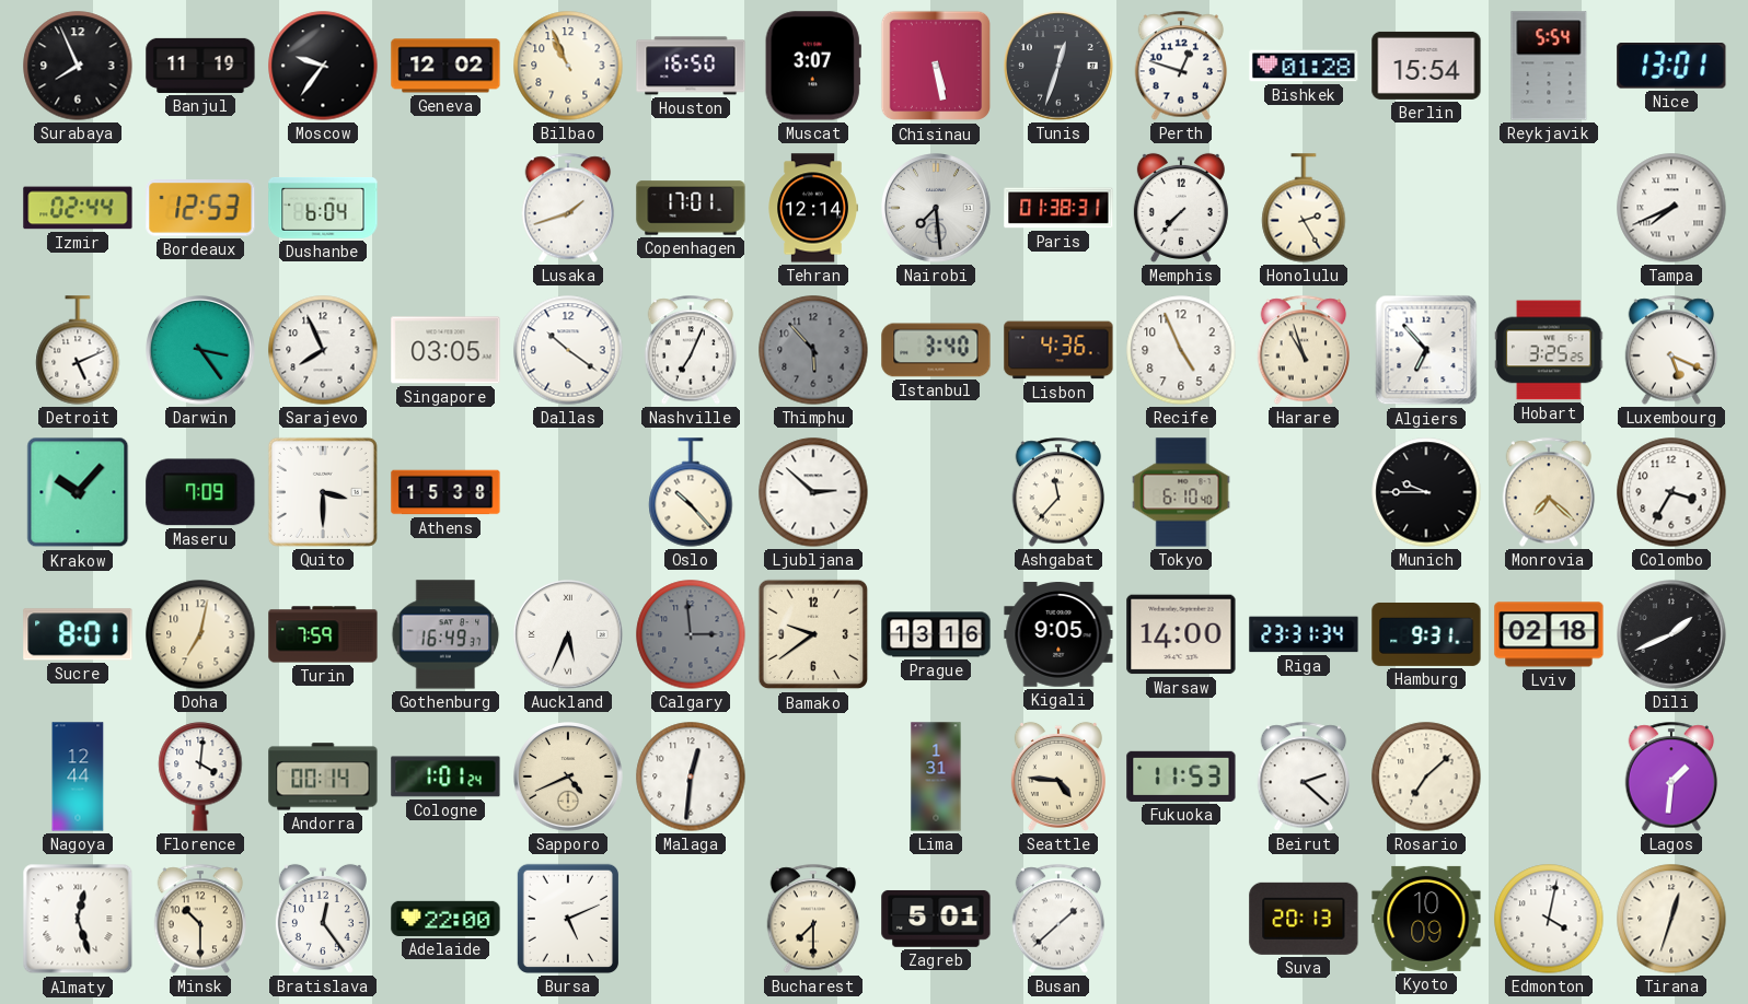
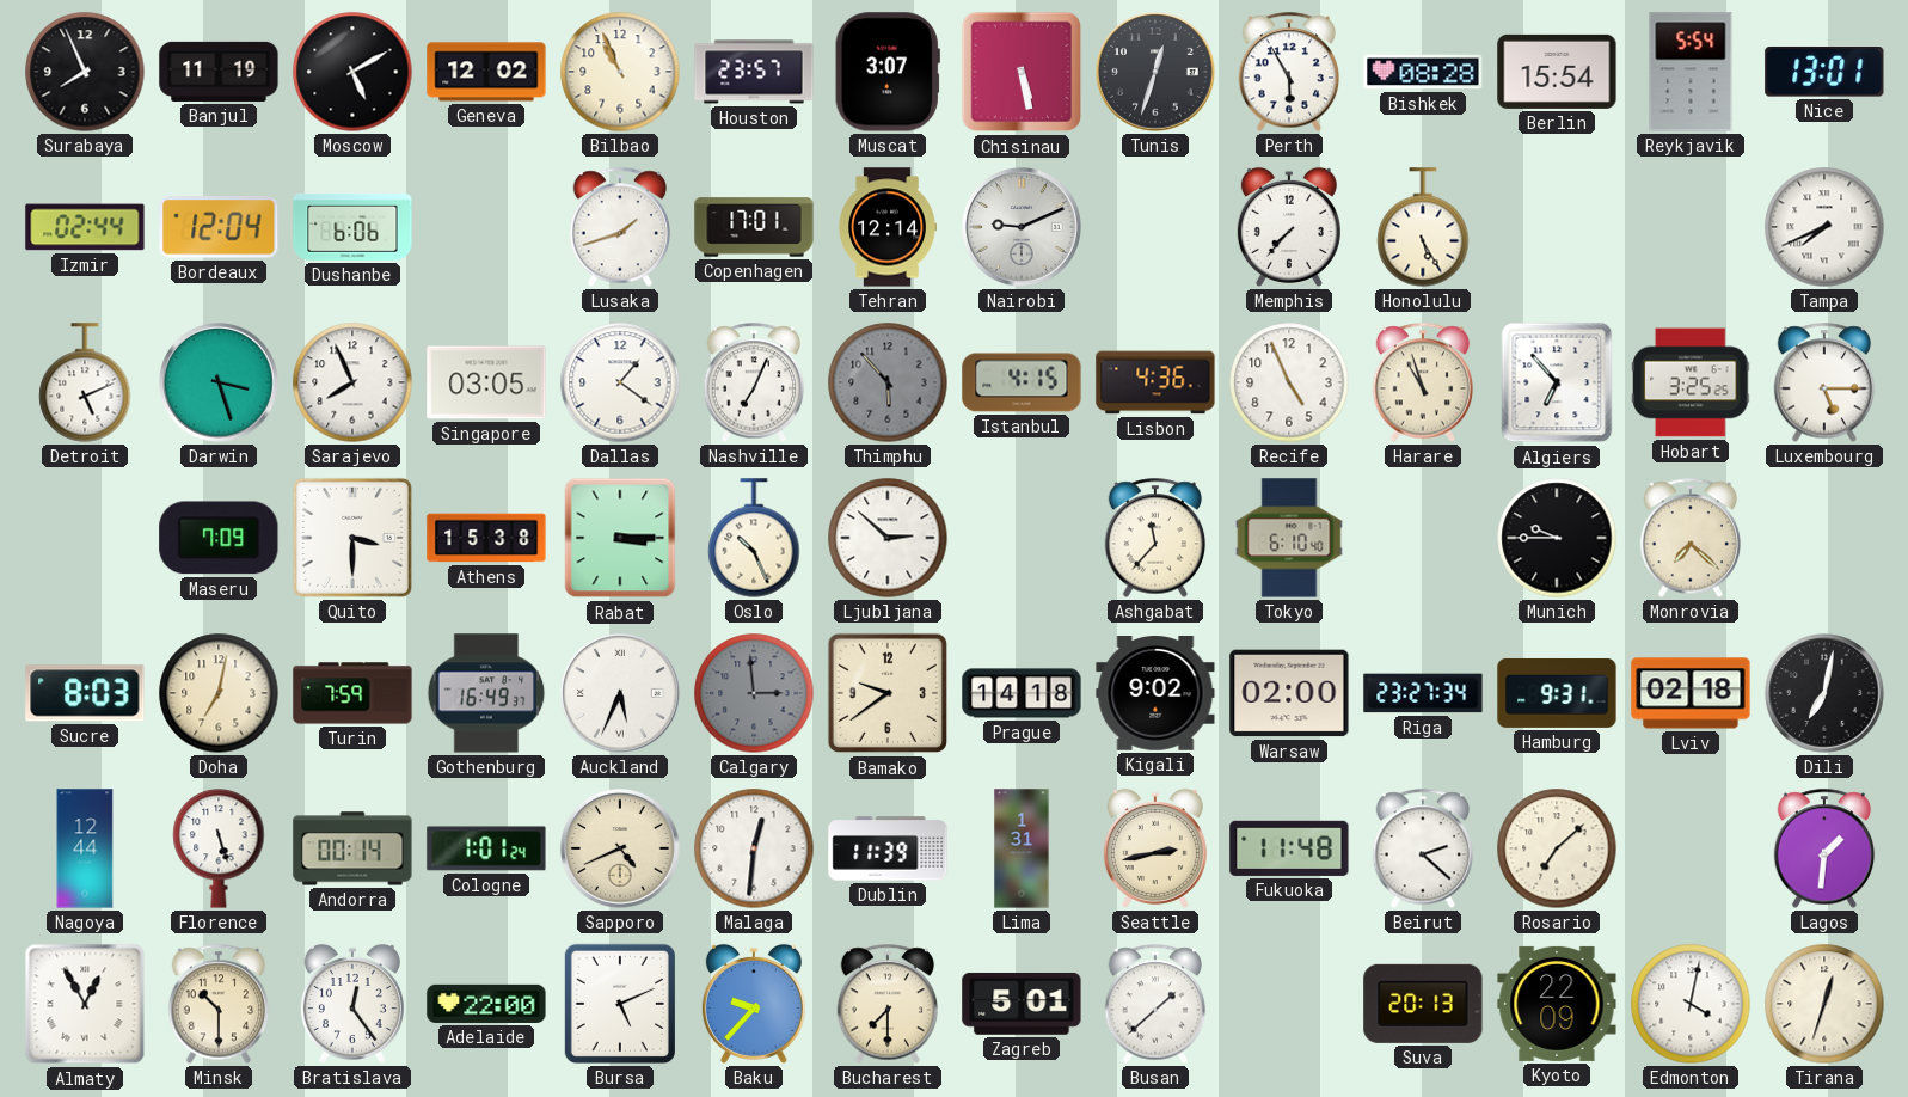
Moscow: 9:36 -> 5:10
Houston: 16:50 -> 23:57
Perth: 12:48 -> 5:55
Bishkek: 01:28 -> 08:28
Bordeaux: 12:53 -> 12:04
Dushanbe: 6:04 -> 6:06
Nairobi: 7:29 -> 9:11
Paris: 01:38 -> none
Honolulu: 2:25 -> 5:25
Darwin: 3:24 -> 3:27
Dallas: 10:21 -> 1:21
Istanbul: 3:40 -> 4:15
Luxembourg: 5:19 -> 5:15
Krakow: 10:07 -> none
Rabat: none -> 3:15
Oslo: 10:23 -> 10:26
Colombo: 3:35 -> none
Sucre: 8:01 -> 8:03
Prague: 13:16 -> 14:18
Kigali: 9:05 -> 9:02
Warsaw: 14:00 -> 02:00
Riga: 23:31 -> 23:27
Dili: 1:41 -> 7:02
Florence: 4:01 -> 5:27
Dublin: none -> 11:39
Seattle: 4:46 -> 2:43
Fukuoka: 11:53 -> 11:48
Almaty: 12:27 -> 12:55
Baku: none -> 9:37
Kyoto: 10:09 -> 22:09
